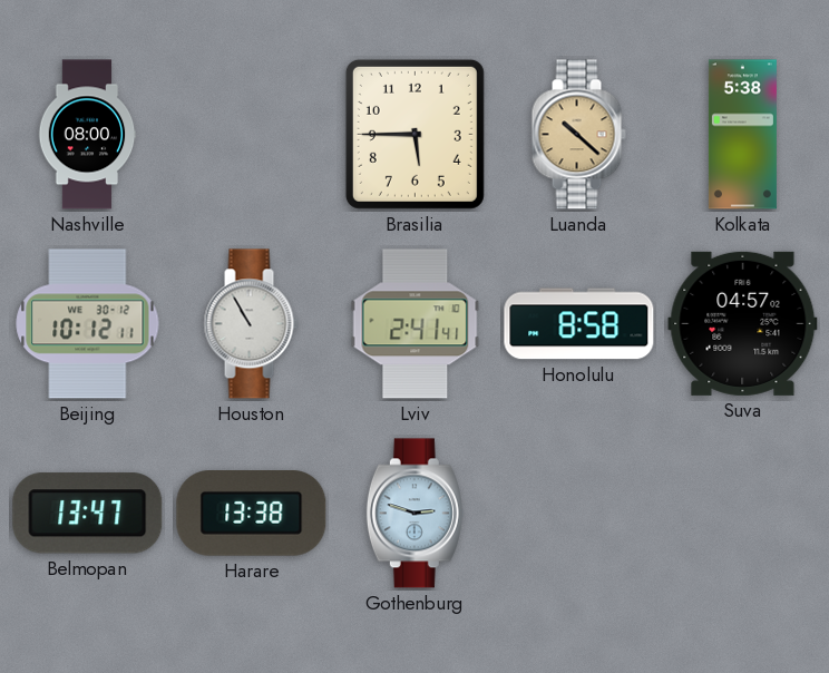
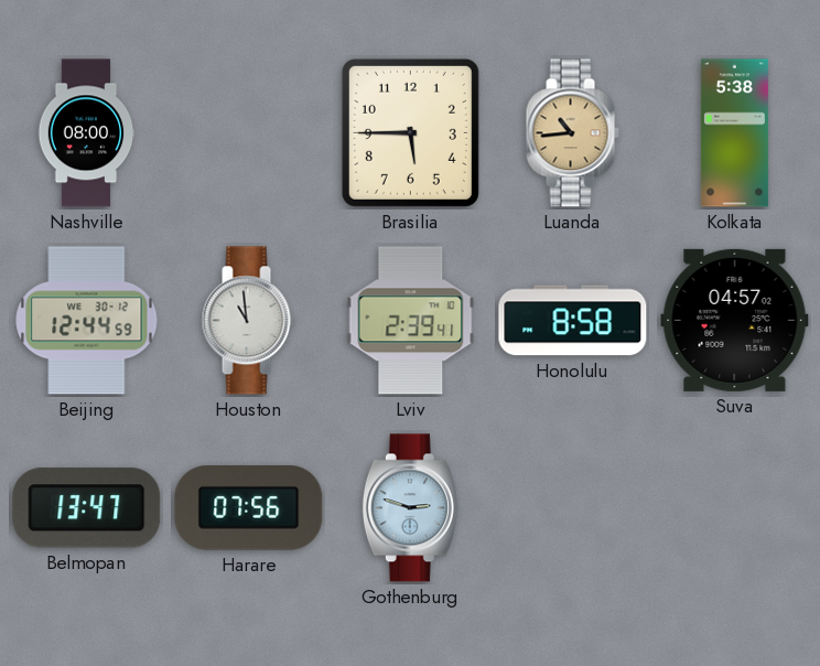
Luanda: 10:22 -> 10:44
Beijing: 10:12 -> 12:44
Houston: 10:55 -> 10:59
Lviv: 2:41 -> 2:39
Harare: 13:38 -> 07:56
